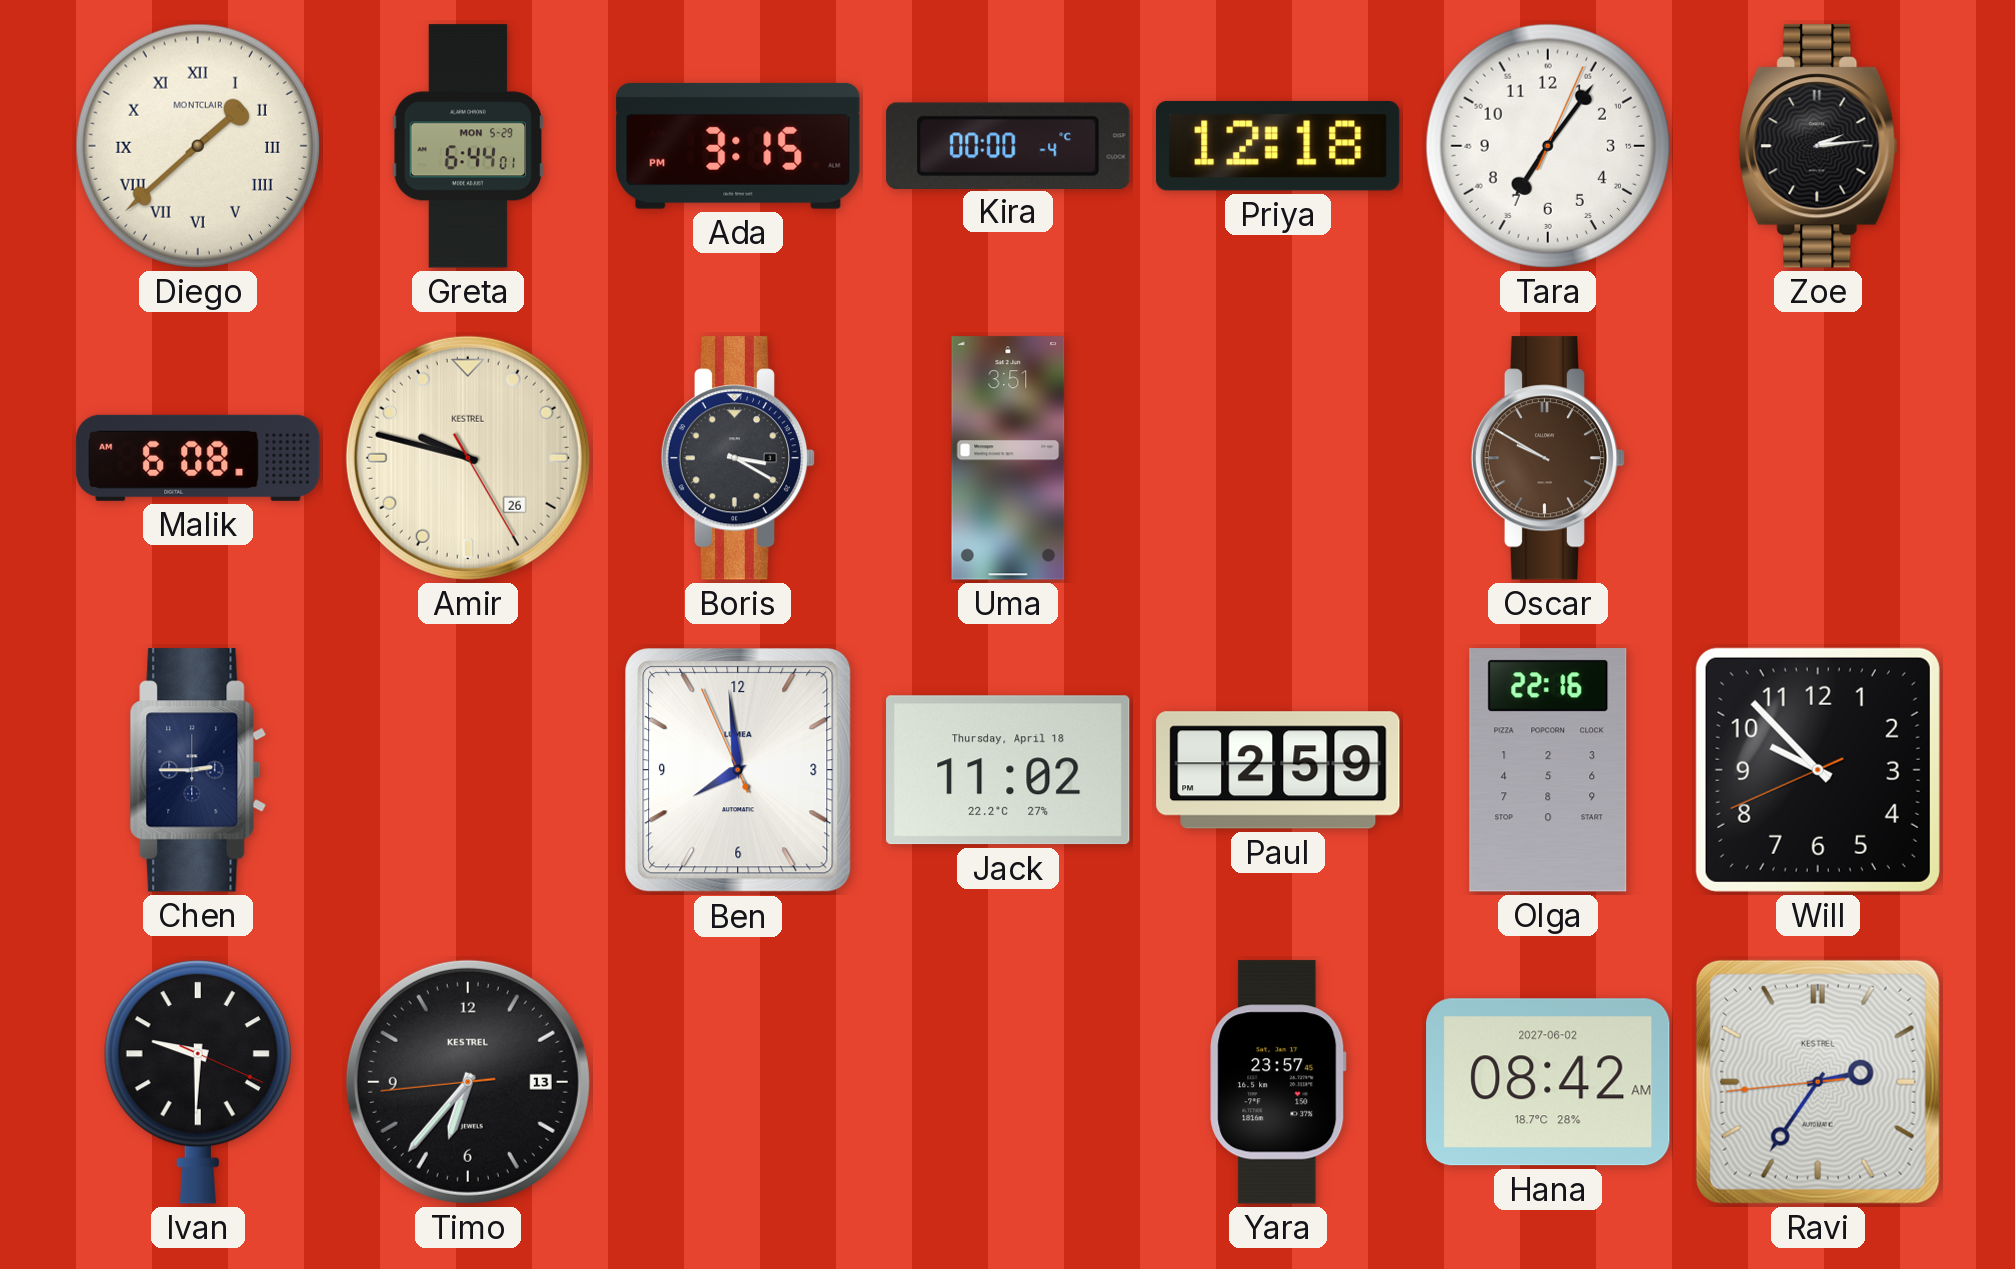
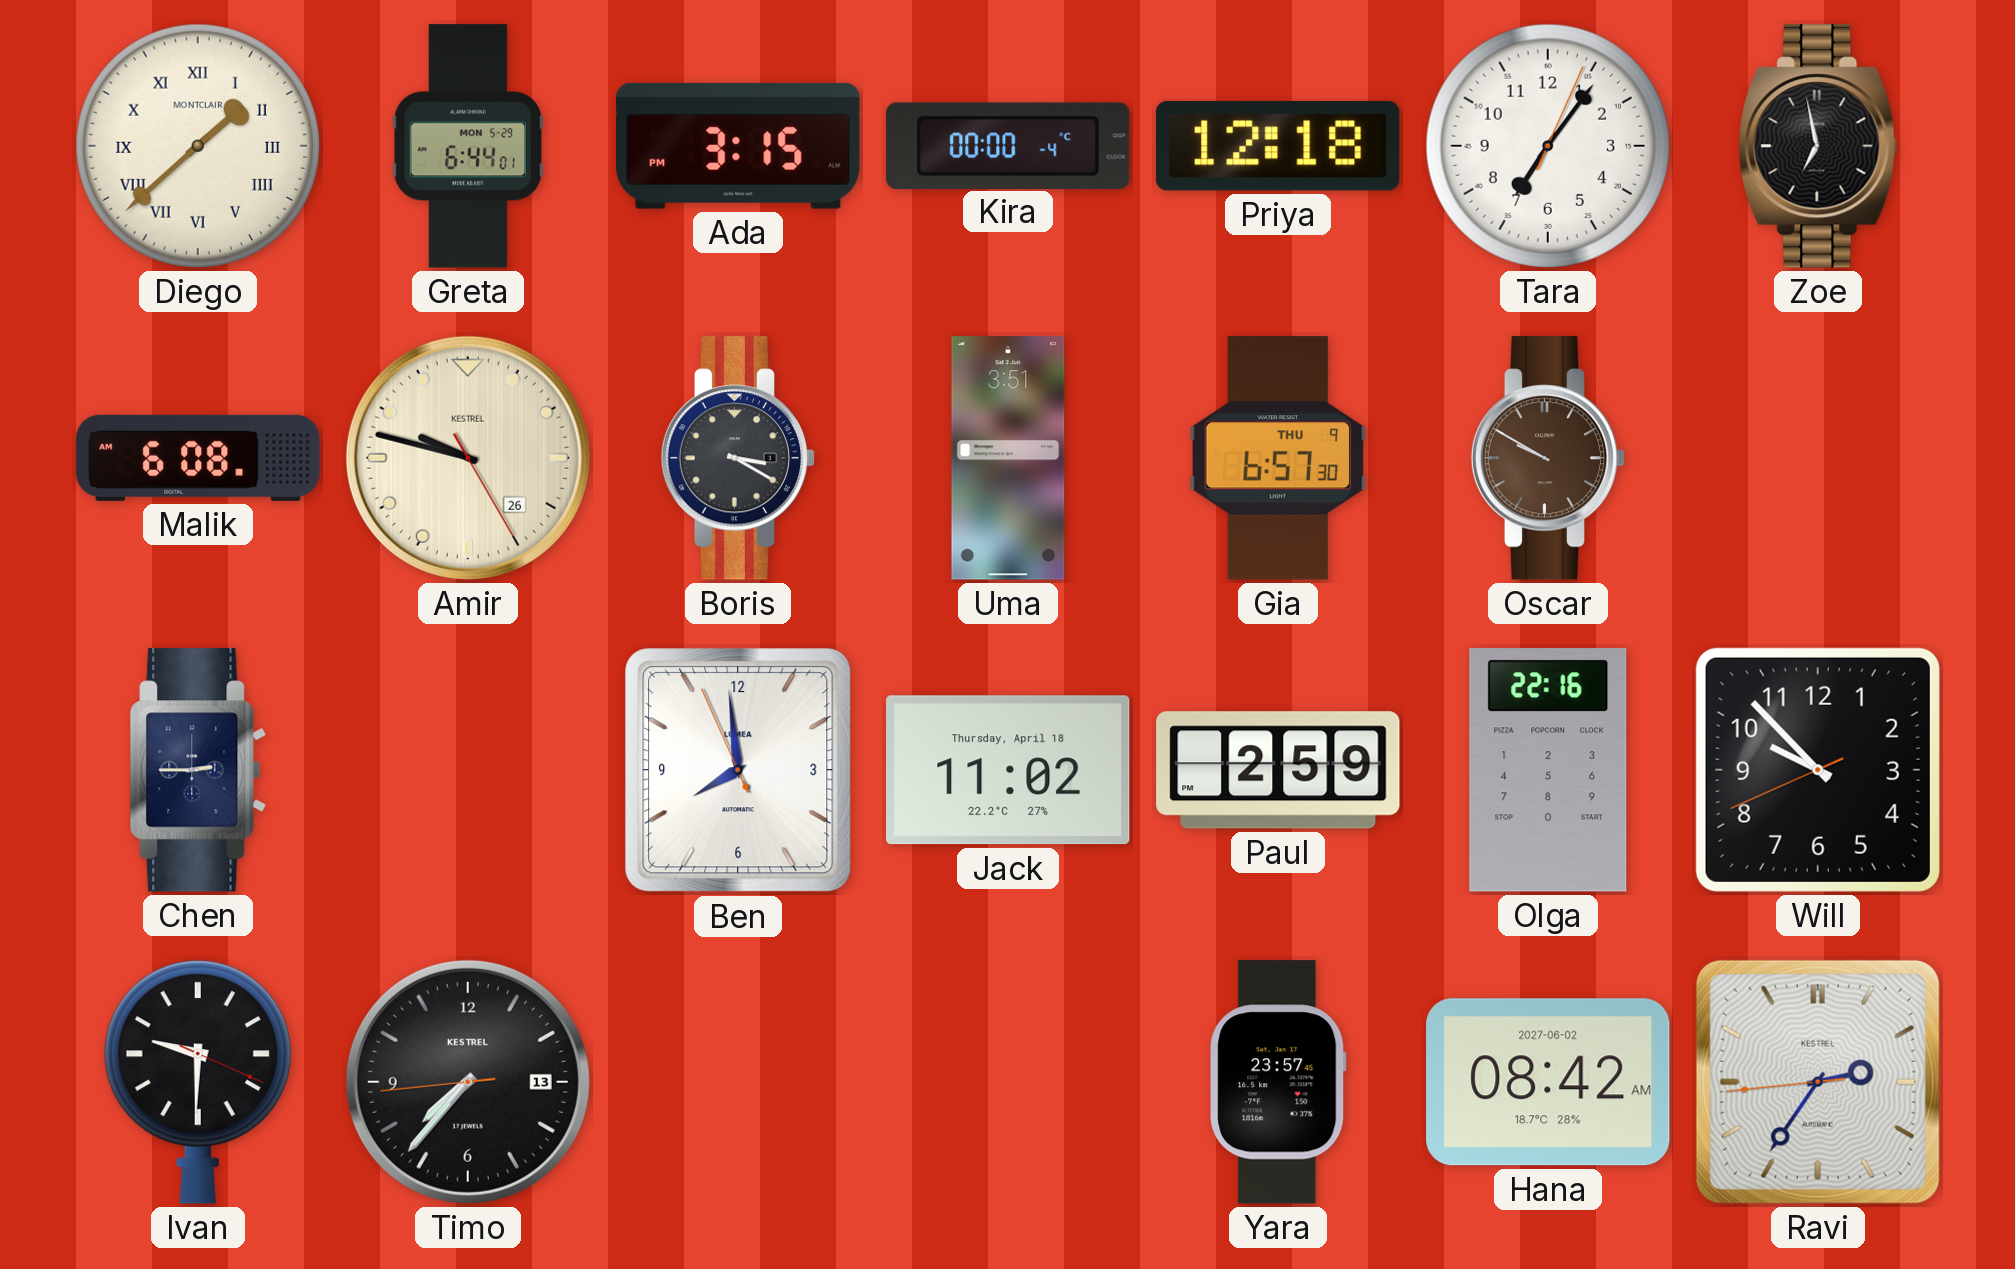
Zoe: 2:14 -> 6:58
Gia: none -> 6:57
Timo: 6:36 -> 7:36
